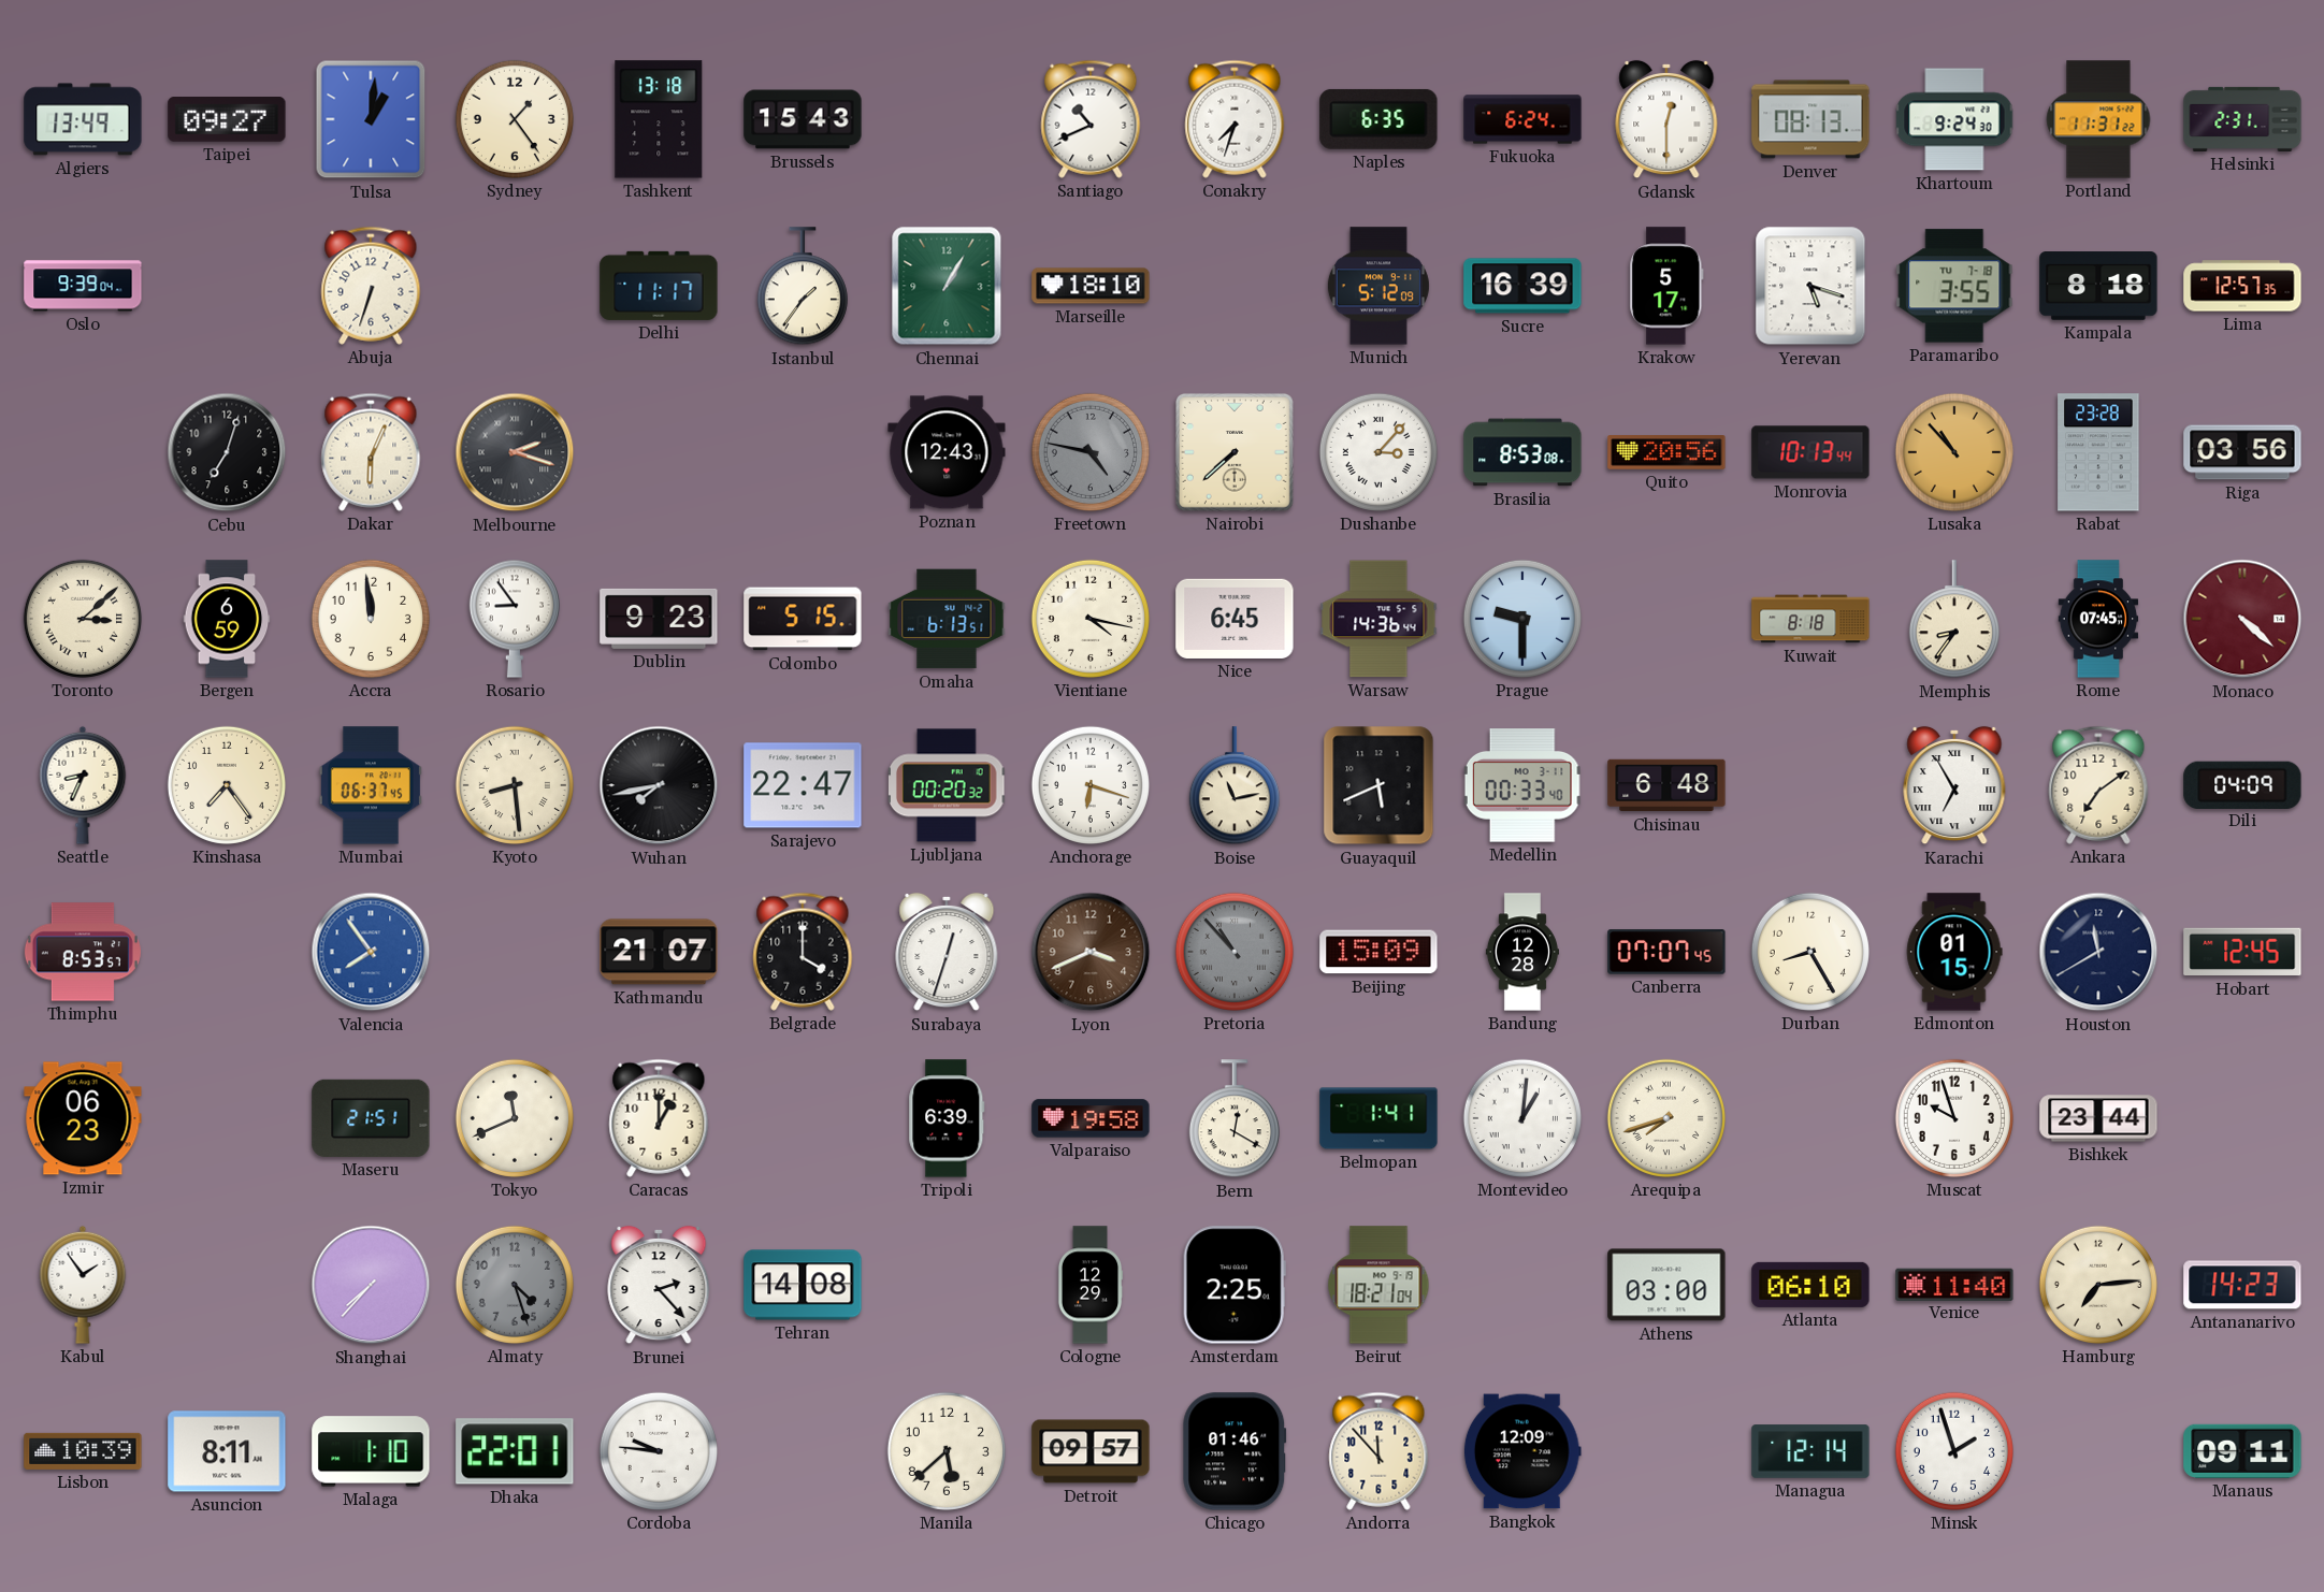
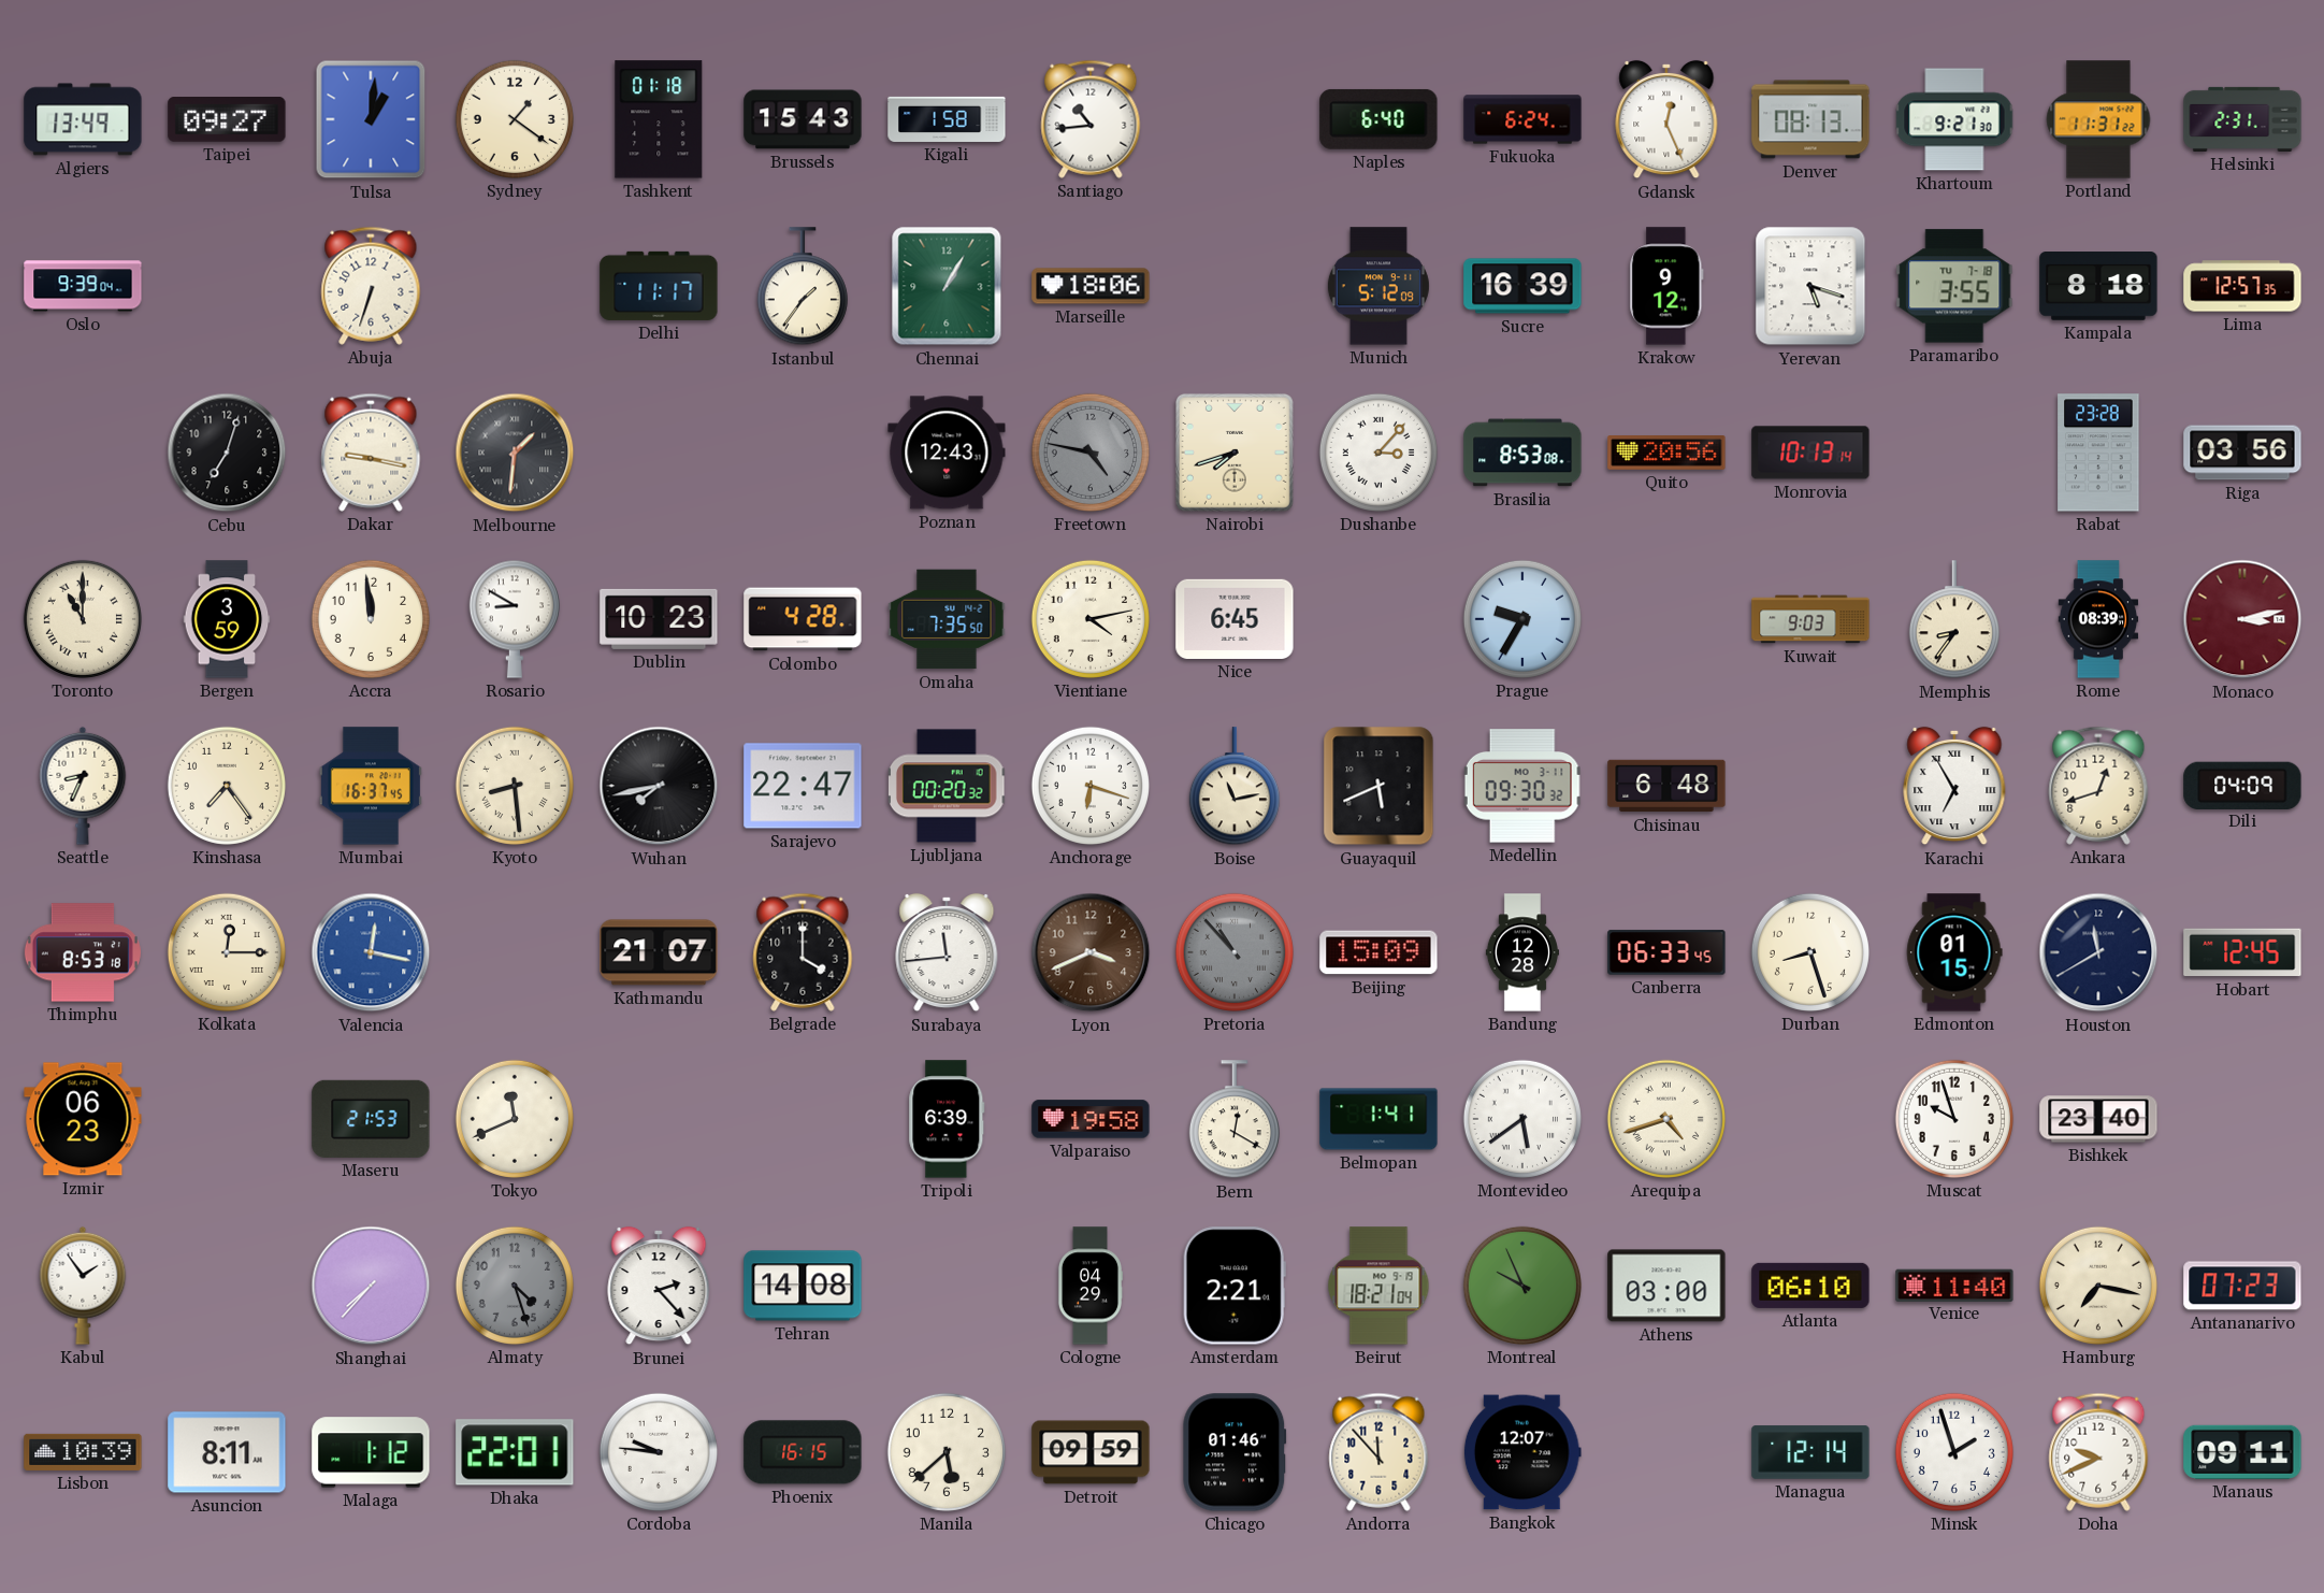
Sydney: 1:24 -> 1:21
Tashkent: 13:18 -> 01:18
Kigali: none -> 1:58
Santiago: 10:41 -> 10:44
Conakry: 7:33 -> none
Naples: 6:35 -> 6:40
Gdansk: 12:30 -> 12:26
Khartoum: 9:24 -> 9:21
Marseille: 18:10 -> 18:06
Krakow: 5:17 -> 9:12
Dakar: 6:04 -> 9:17
Melbourne: 2:18 -> 1:31
Nairobi: 7:38 -> 7:42
Monrovia: 10:13:44 -> 10:13:14
Lusaka: 10:53 -> none
Toronto: 3:08 -> 11:00
Bergen: 6:59 -> 3:59
Rosario: 8:54 -> 8:50
Dublin: 9:23 -> 10:23
Colombo: 5:15 -> 4:28
Omaha: 6:13 -> 7:35
Vientiane: 4:17 -> 4:13
Warsaw: 14:36 -> none
Prague: 9:30 -> 9:35
Kuwait: 8:18 -> 9:03
Rome: 07:45 -> 08:39
Monaco: 4:22 -> 3:13
Mumbai: 06:37 -> 16:37
Medellin: 00:33 -> 09:30
Ankara: 7:09 -> 12:42
Thimphu: 8:53:57 -> 8:53:18
Kolkata: none -> 12:15
Valencia: 7:54 -> 12:17
Surabaya: 12:33 -> 11:44
Canberra: 07:07 -> 06:33
Durban: 8:25 -> 8:27
Maseru: 21:51 -> 21:53
Caracas: 1:00 -> none
Montevideo: 1:01 -> 5:39
Arequipa: 7:42 -> 4:42
Bishkek: 23:44 -> 23:40
Cologne: 12:29 -> 04:29
Amsterdam: 2:25 -> 2:21
Montreal: none -> 9:56
Hamburg: 7:14 -> 7:17
Antananarivo: 14:23 -> 07:23
Malaga: 1:10 -> 1:12
Phoenix: none -> 16:15
Detroit: 09:57 -> 09:59
Bangkok: 12:09 -> 12:07
Doha: none -> 9:41
